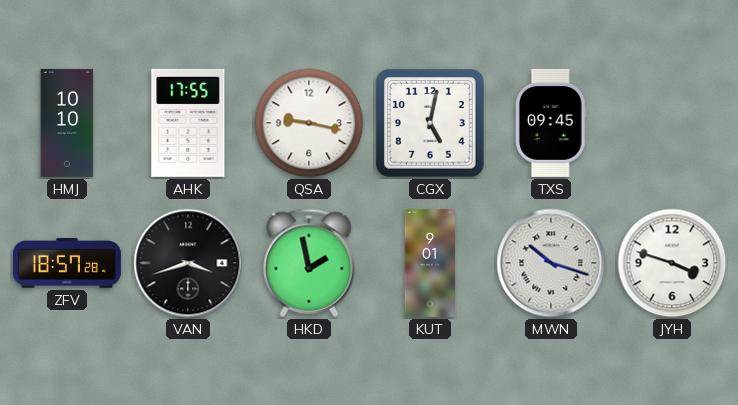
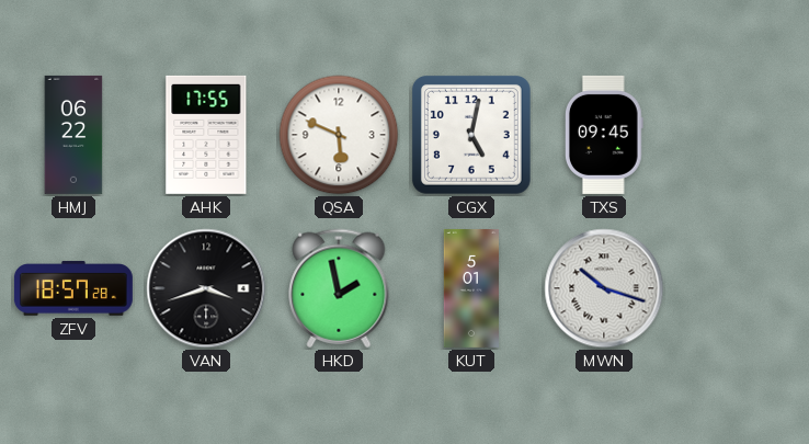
HMJ: 10:10 -> 06:22
QSA: 9:17 -> 5:49
KUT: 9:01 -> 5:01
JYH: 3:48 -> none
